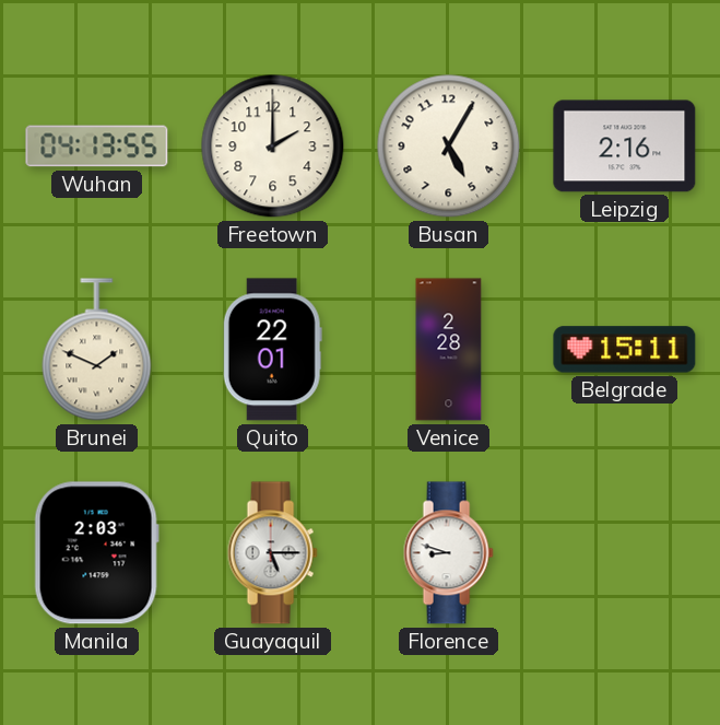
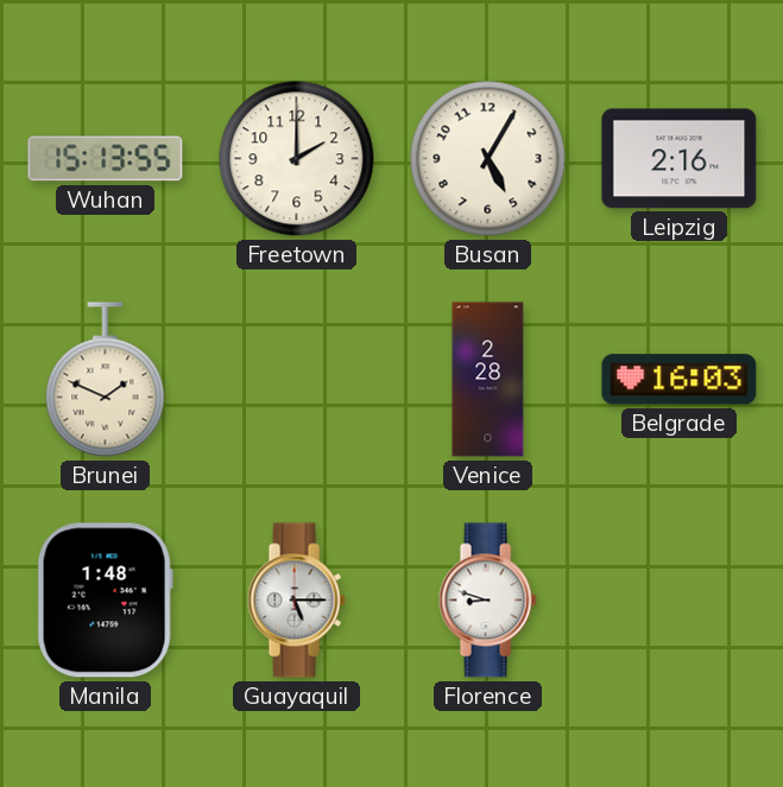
Wuhan: 04:13 -> 15:13
Quito: 22:01 -> none
Belgrade: 15:11 -> 16:03
Manila: 2:03 -> 1:48
